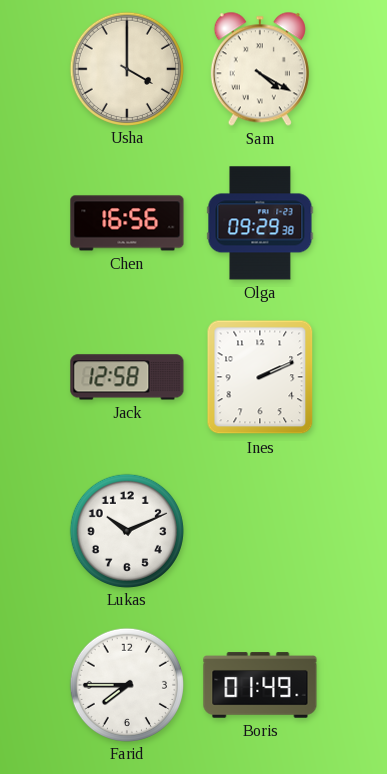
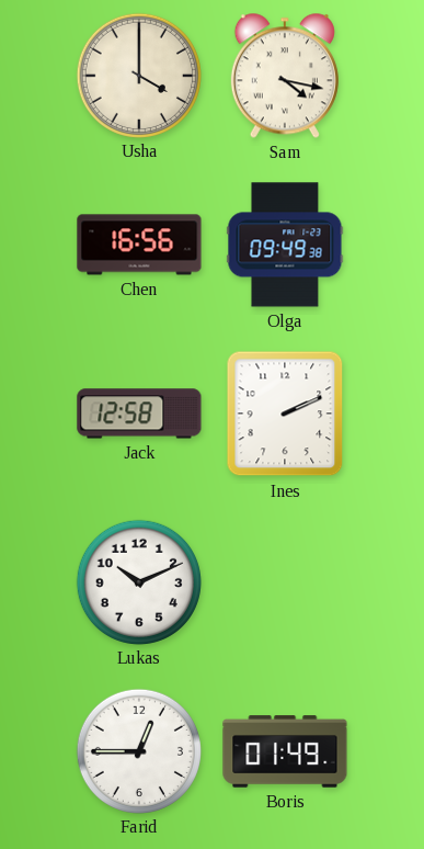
Sam: 4:20 -> 4:17
Olga: 09:29 -> 09:49
Farid: 7:45 -> 12:45
